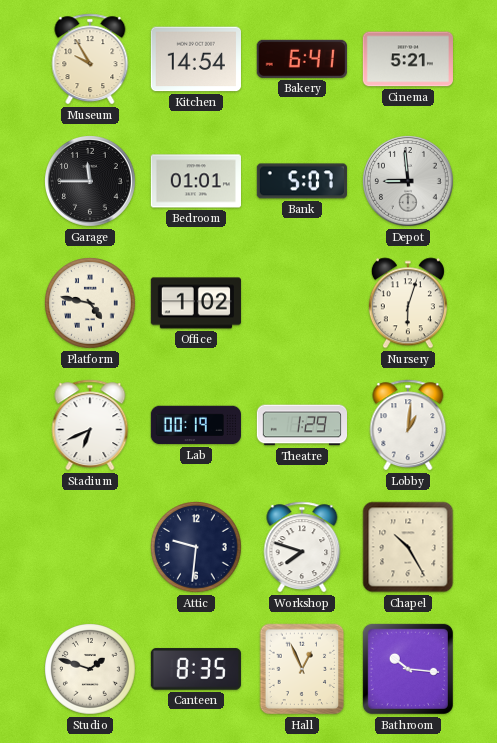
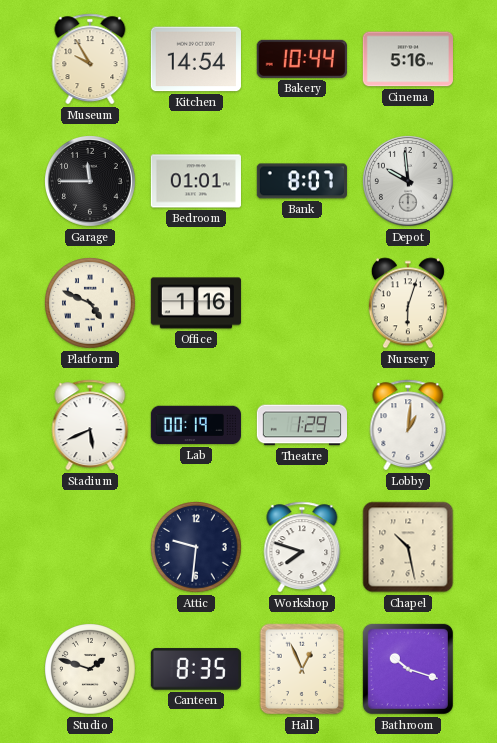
Bakery: 6:41 -> 10:44
Cinema: 5:21 -> 5:16
Bank: 5:07 -> 8:07
Depot: 8:59 -> 9:59
Platform: 4:47 -> 4:49
Office: 1:02 -> 1:16
Stadium: 6:41 -> 5:41
Chapel: 10:25 -> 10:28
Bathroom: 10:16 -> 10:18
